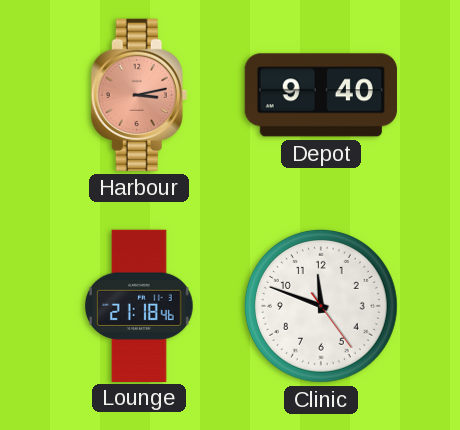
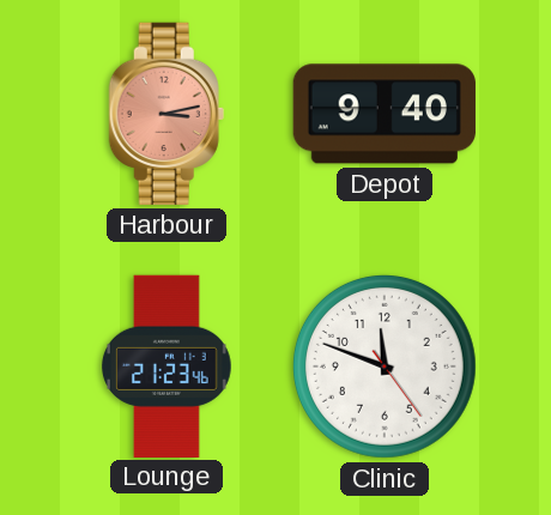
Lounge: 21:18 -> 21:23
